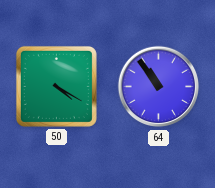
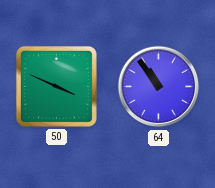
50: 4:20 -> 3:49
